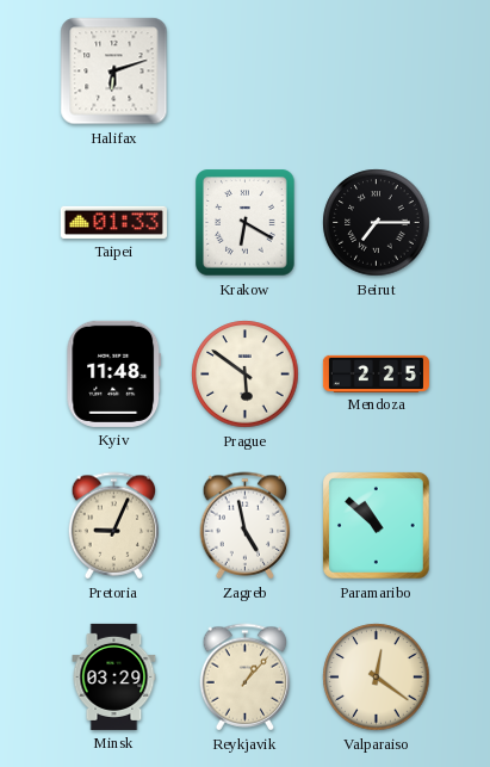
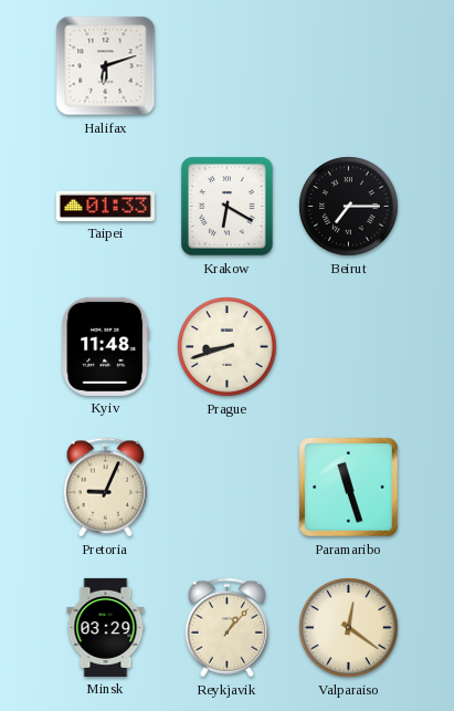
Prague: 5:51 -> 8:42
Mendoza: 2:25 -> none
Zagreb: 4:58 -> none
Paramaribo: 10:52 -> 11:27
